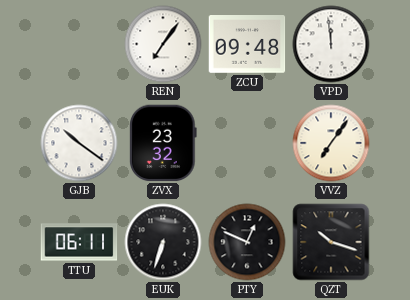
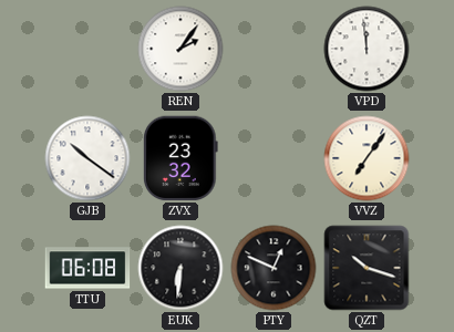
REN: 7:06 -> 2:06
ZCU: 09:48 -> none
TTU: 06:11 -> 06:08
EUK: 6:33 -> 6:31
